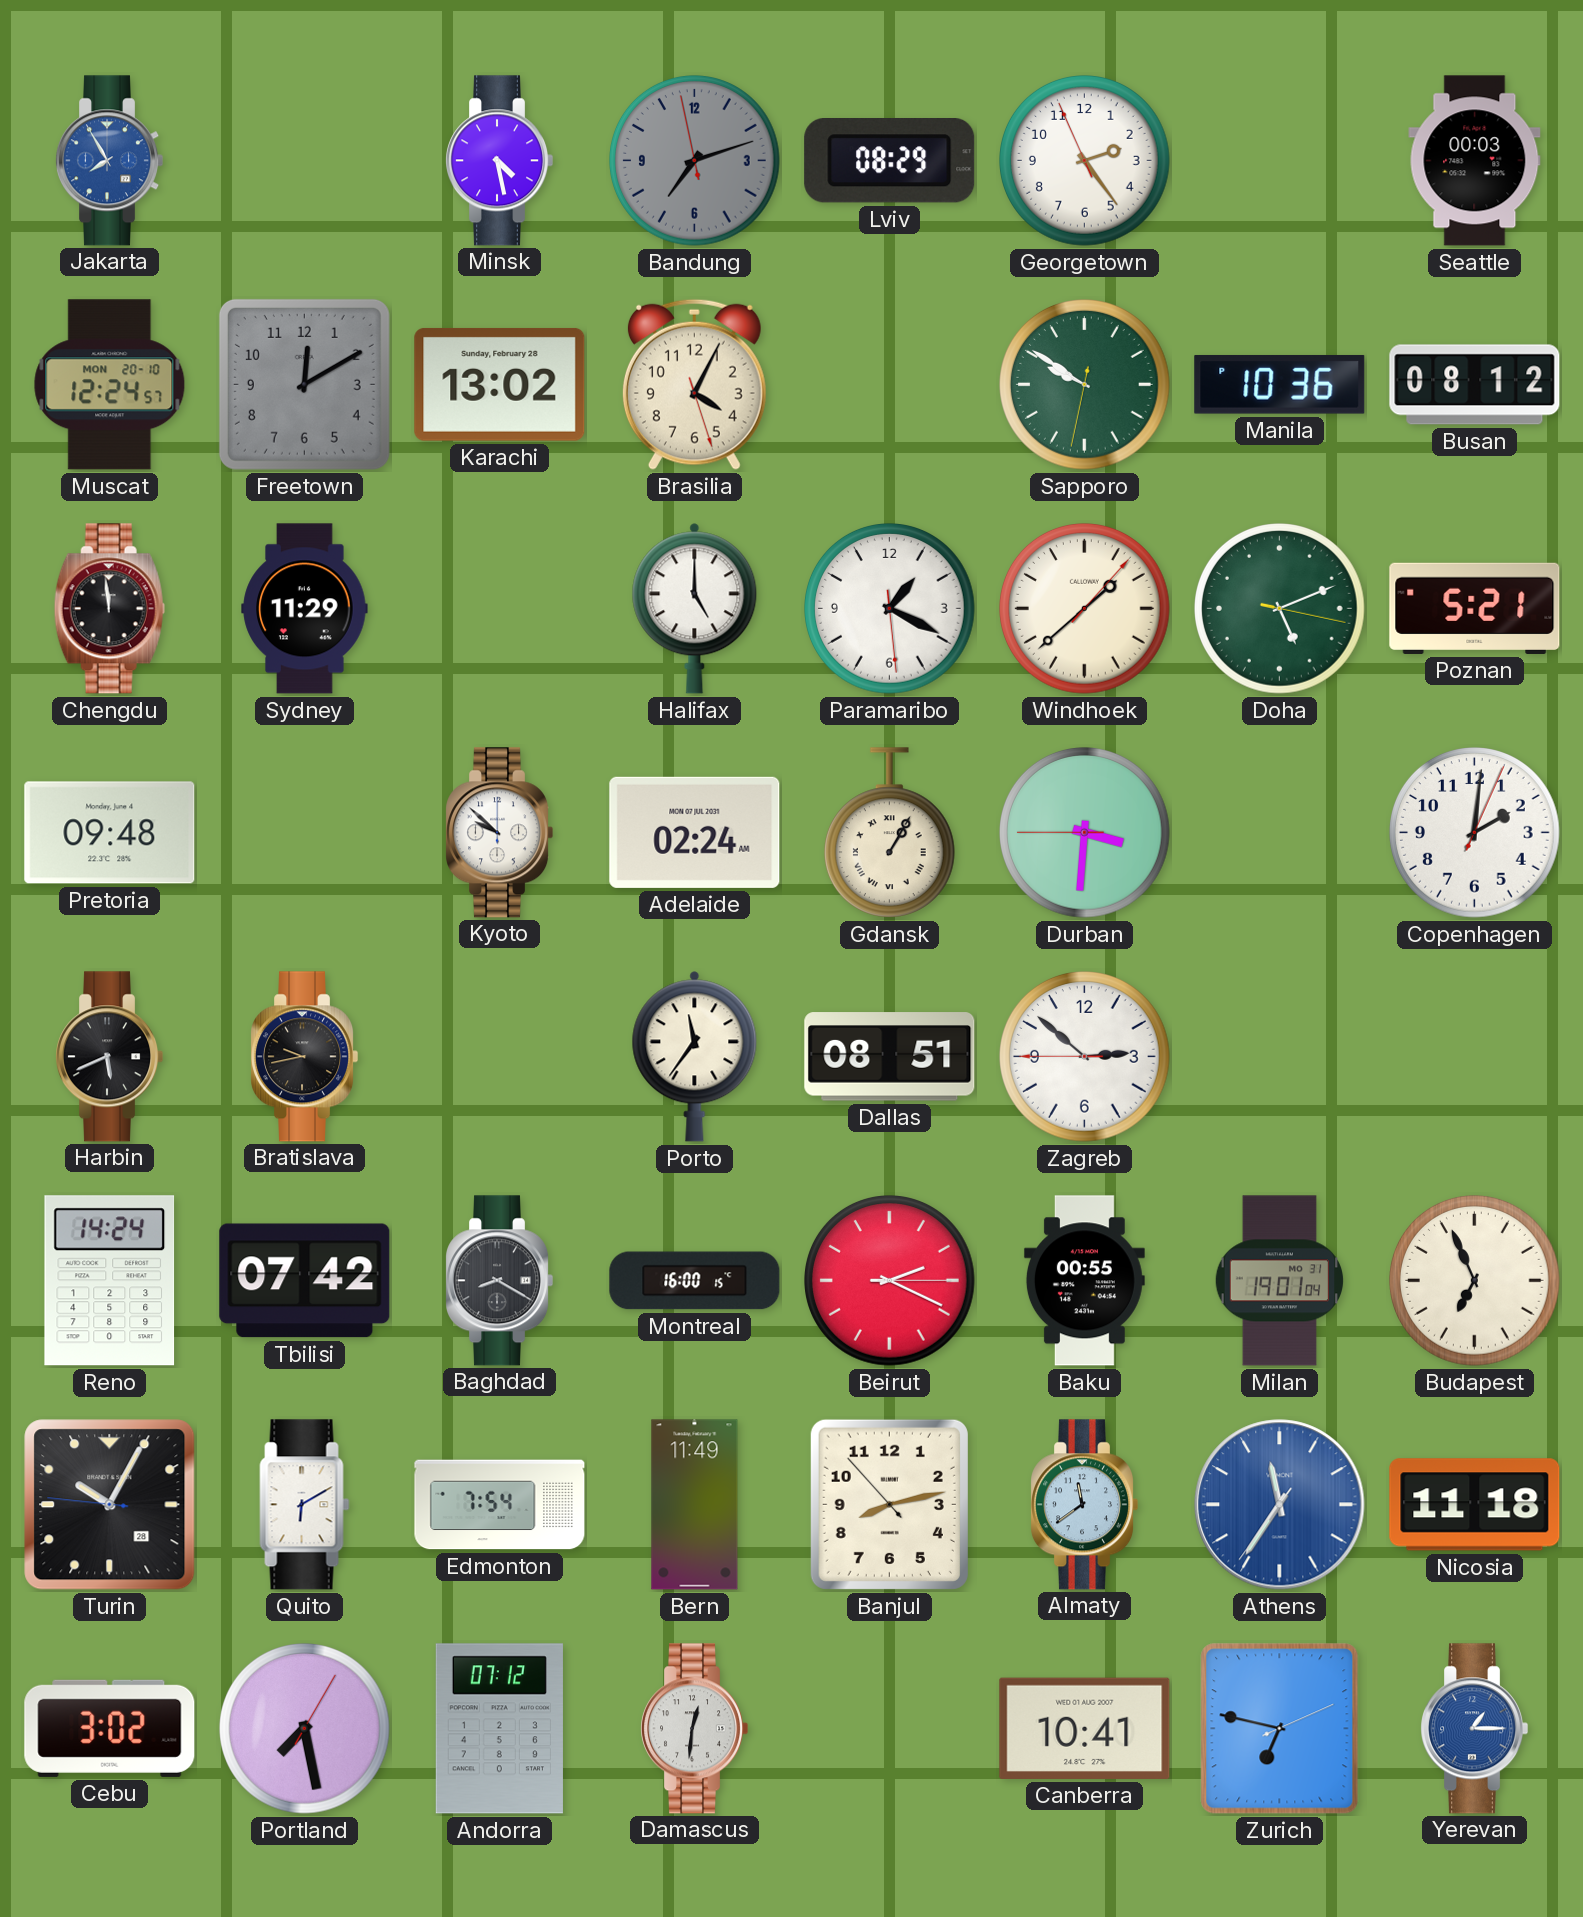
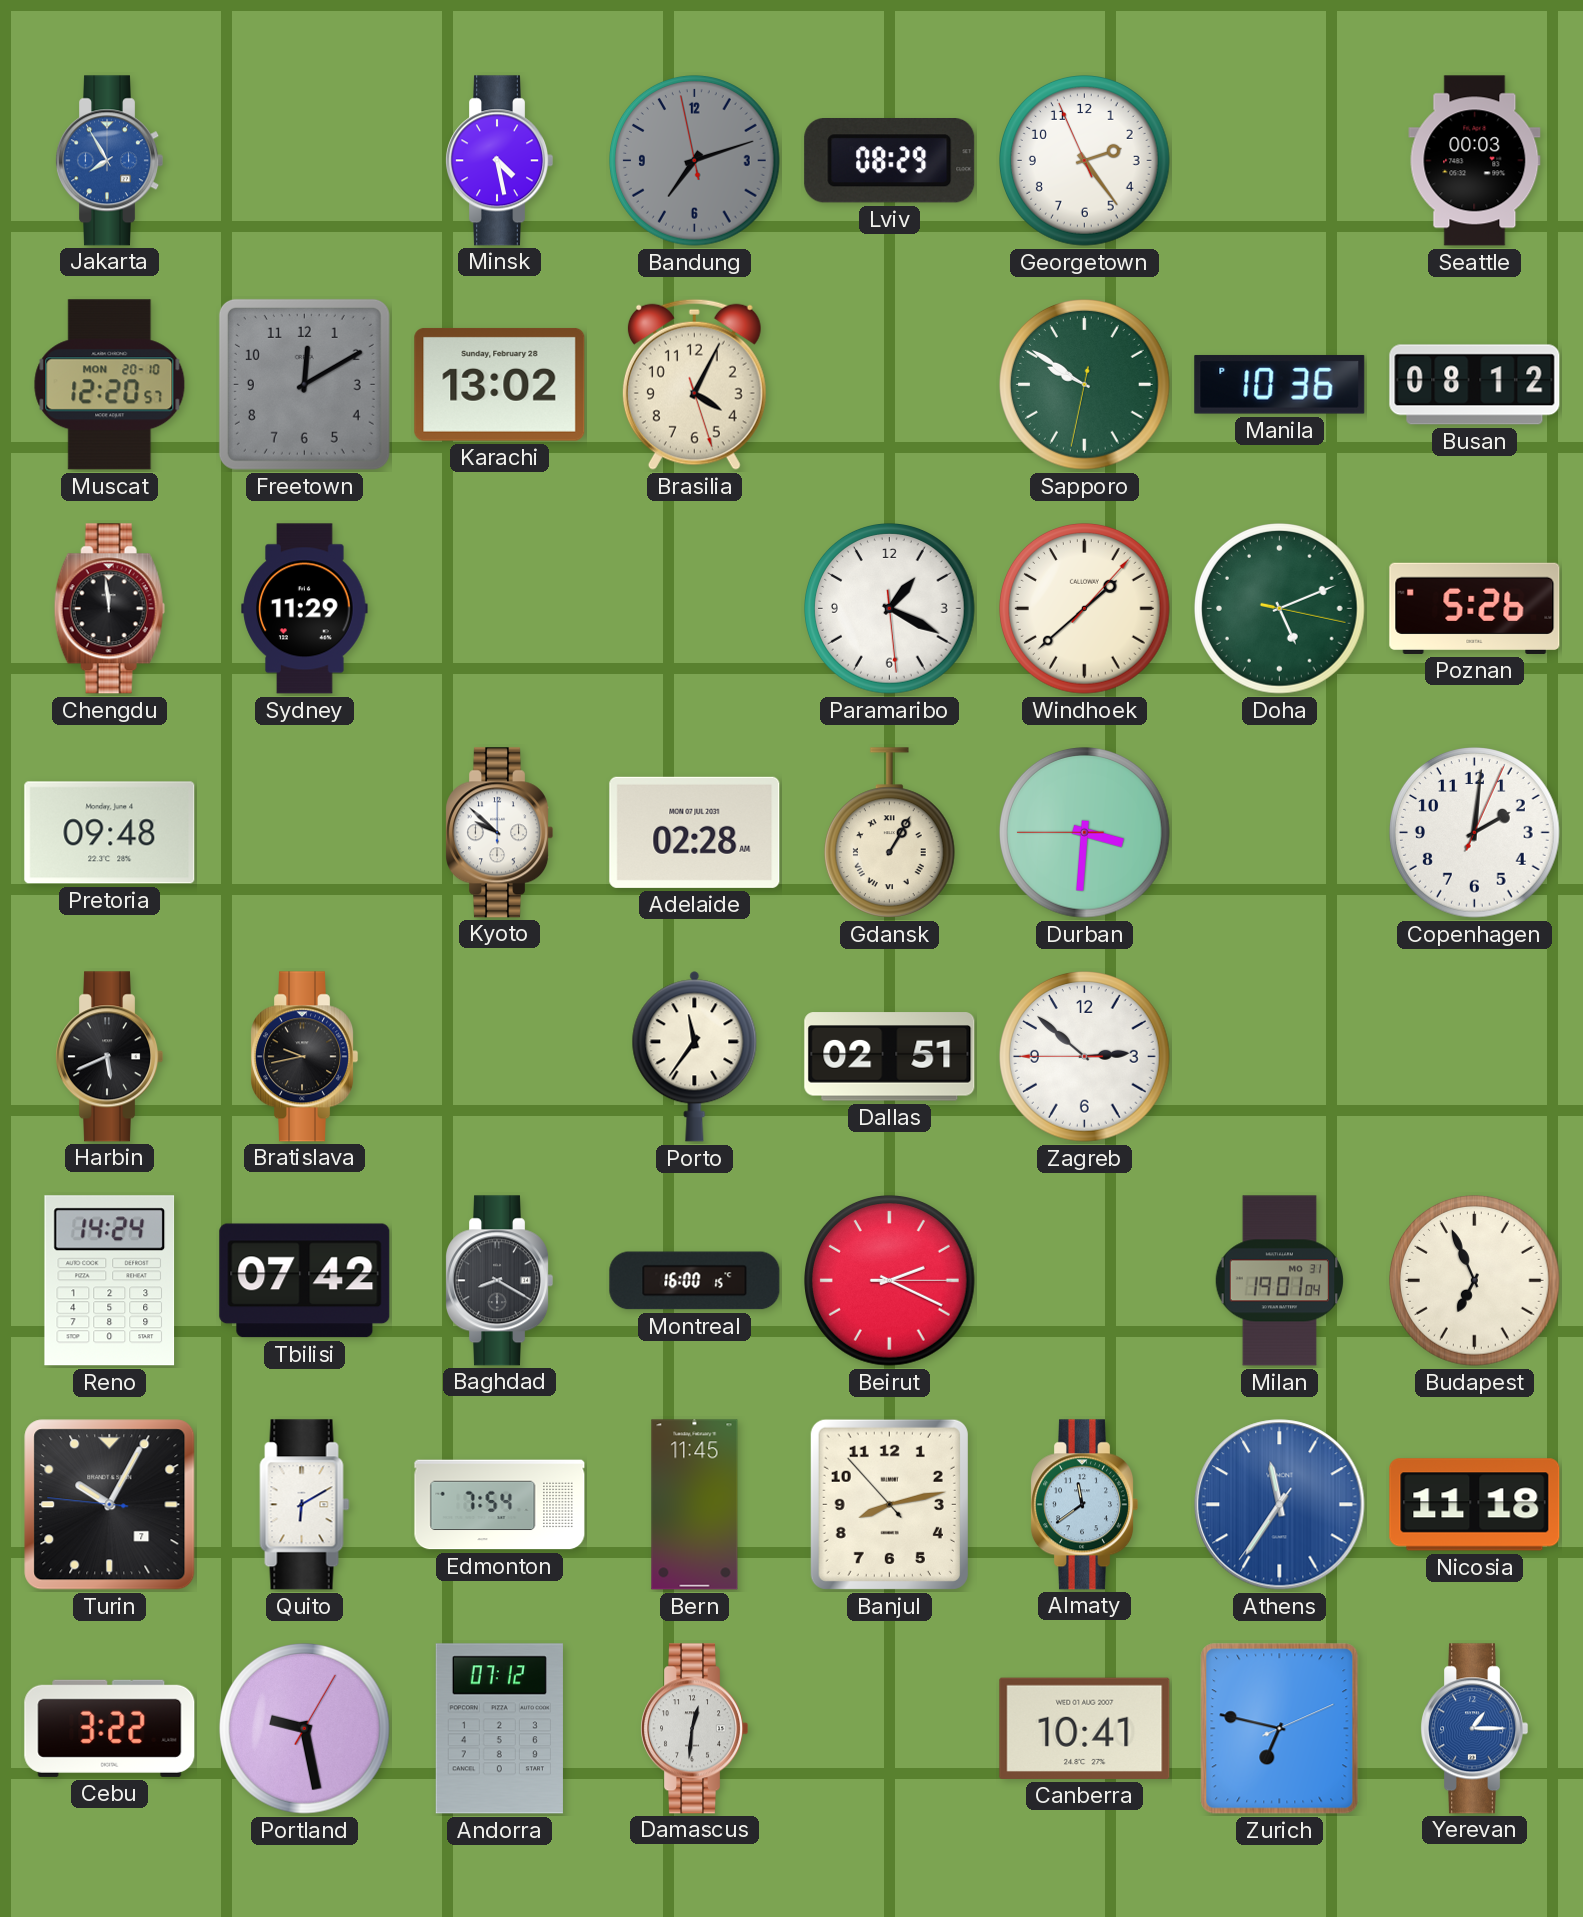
Muscat: 12:24 -> 12:20
Halifax: 5:00 -> none
Poznan: 5:21 -> 5:26
Adelaide: 02:24 -> 02:28
Dallas: 08:51 -> 02:51
Baku: 00:55 -> none
Turin date: 28 -> 7
Bern: 11:49 -> 11:45
Cebu: 3:02 -> 3:22
Portland: 7:28 -> 9:28
